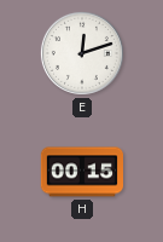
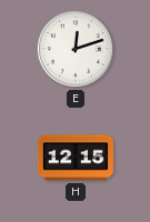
H: 00:15 -> 12:15
